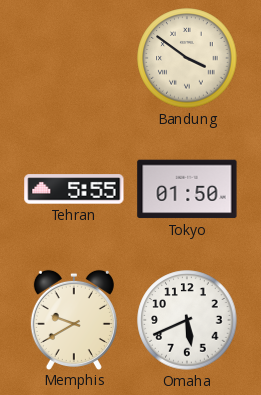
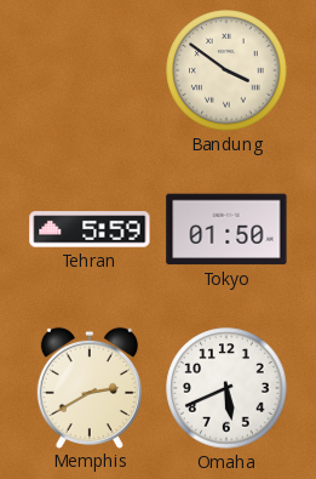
Tehran: 5:55 -> 5:59
Memphis: 9:40 -> 2:40
